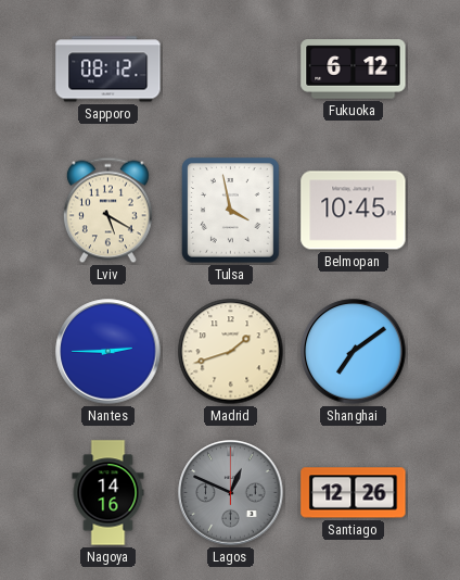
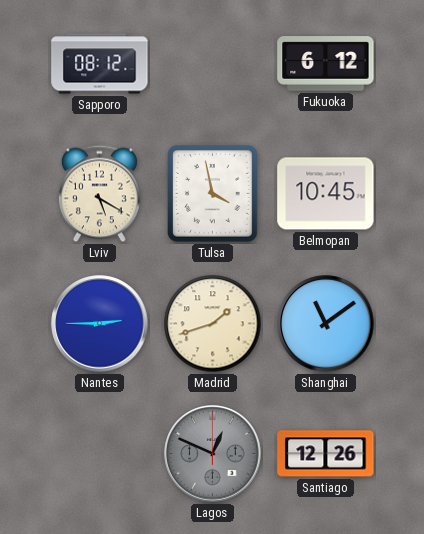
Shanghai: 7:09 -> 11:09
Nagoya: 14:16 -> none
